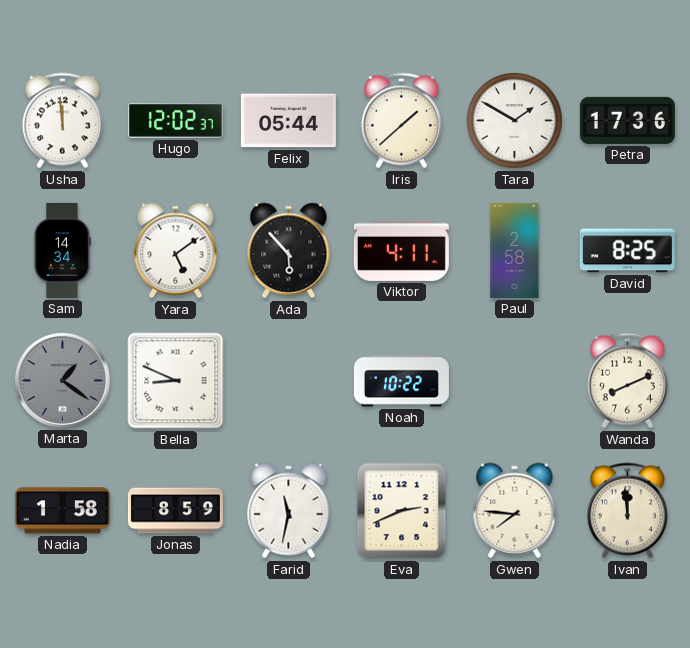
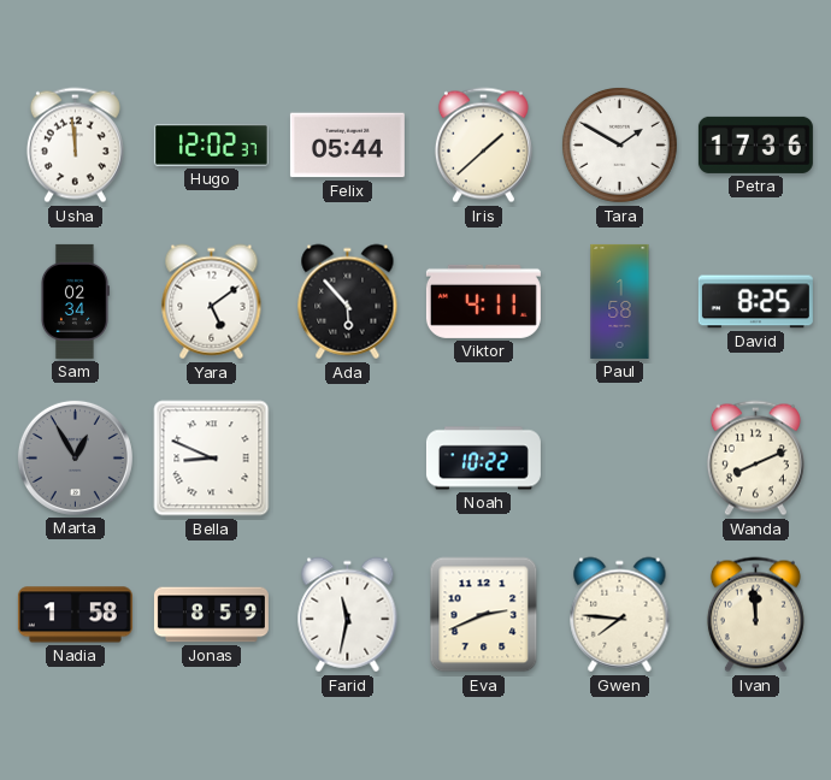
Sam: 14:34 -> 02:34
Paul: 2:58 -> 1:58
Marta: 1:21 -> 12:55
